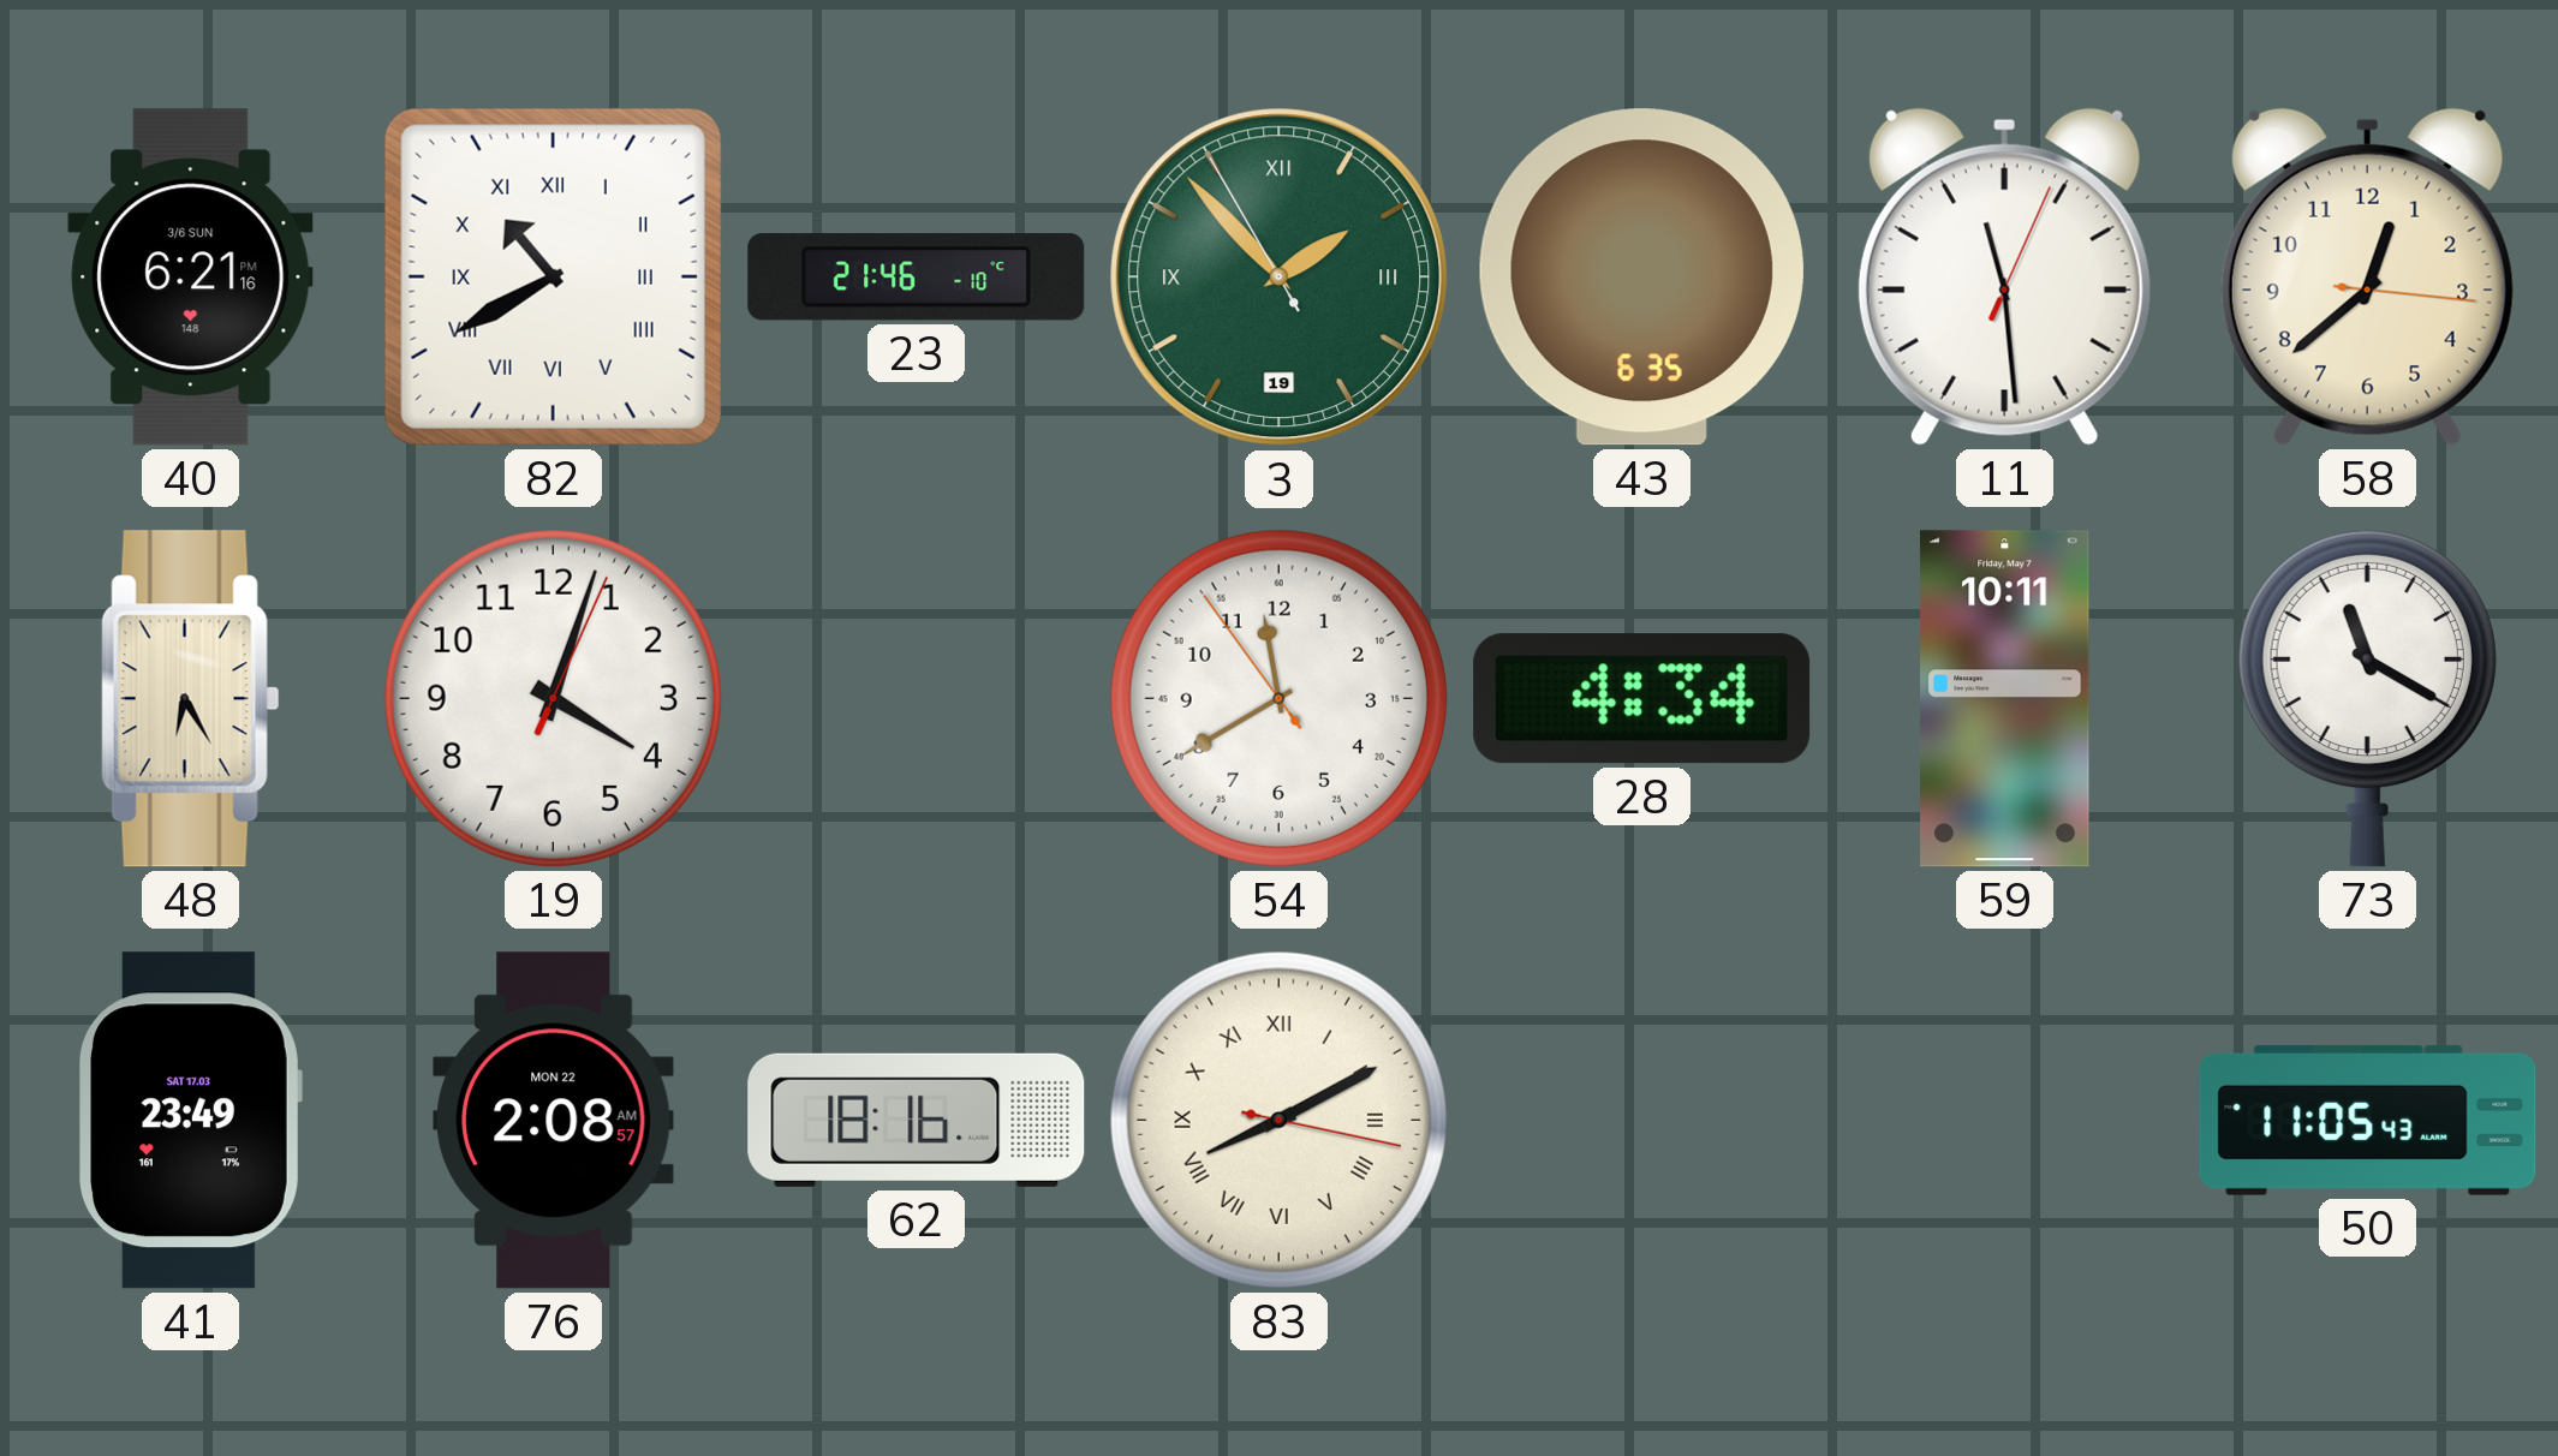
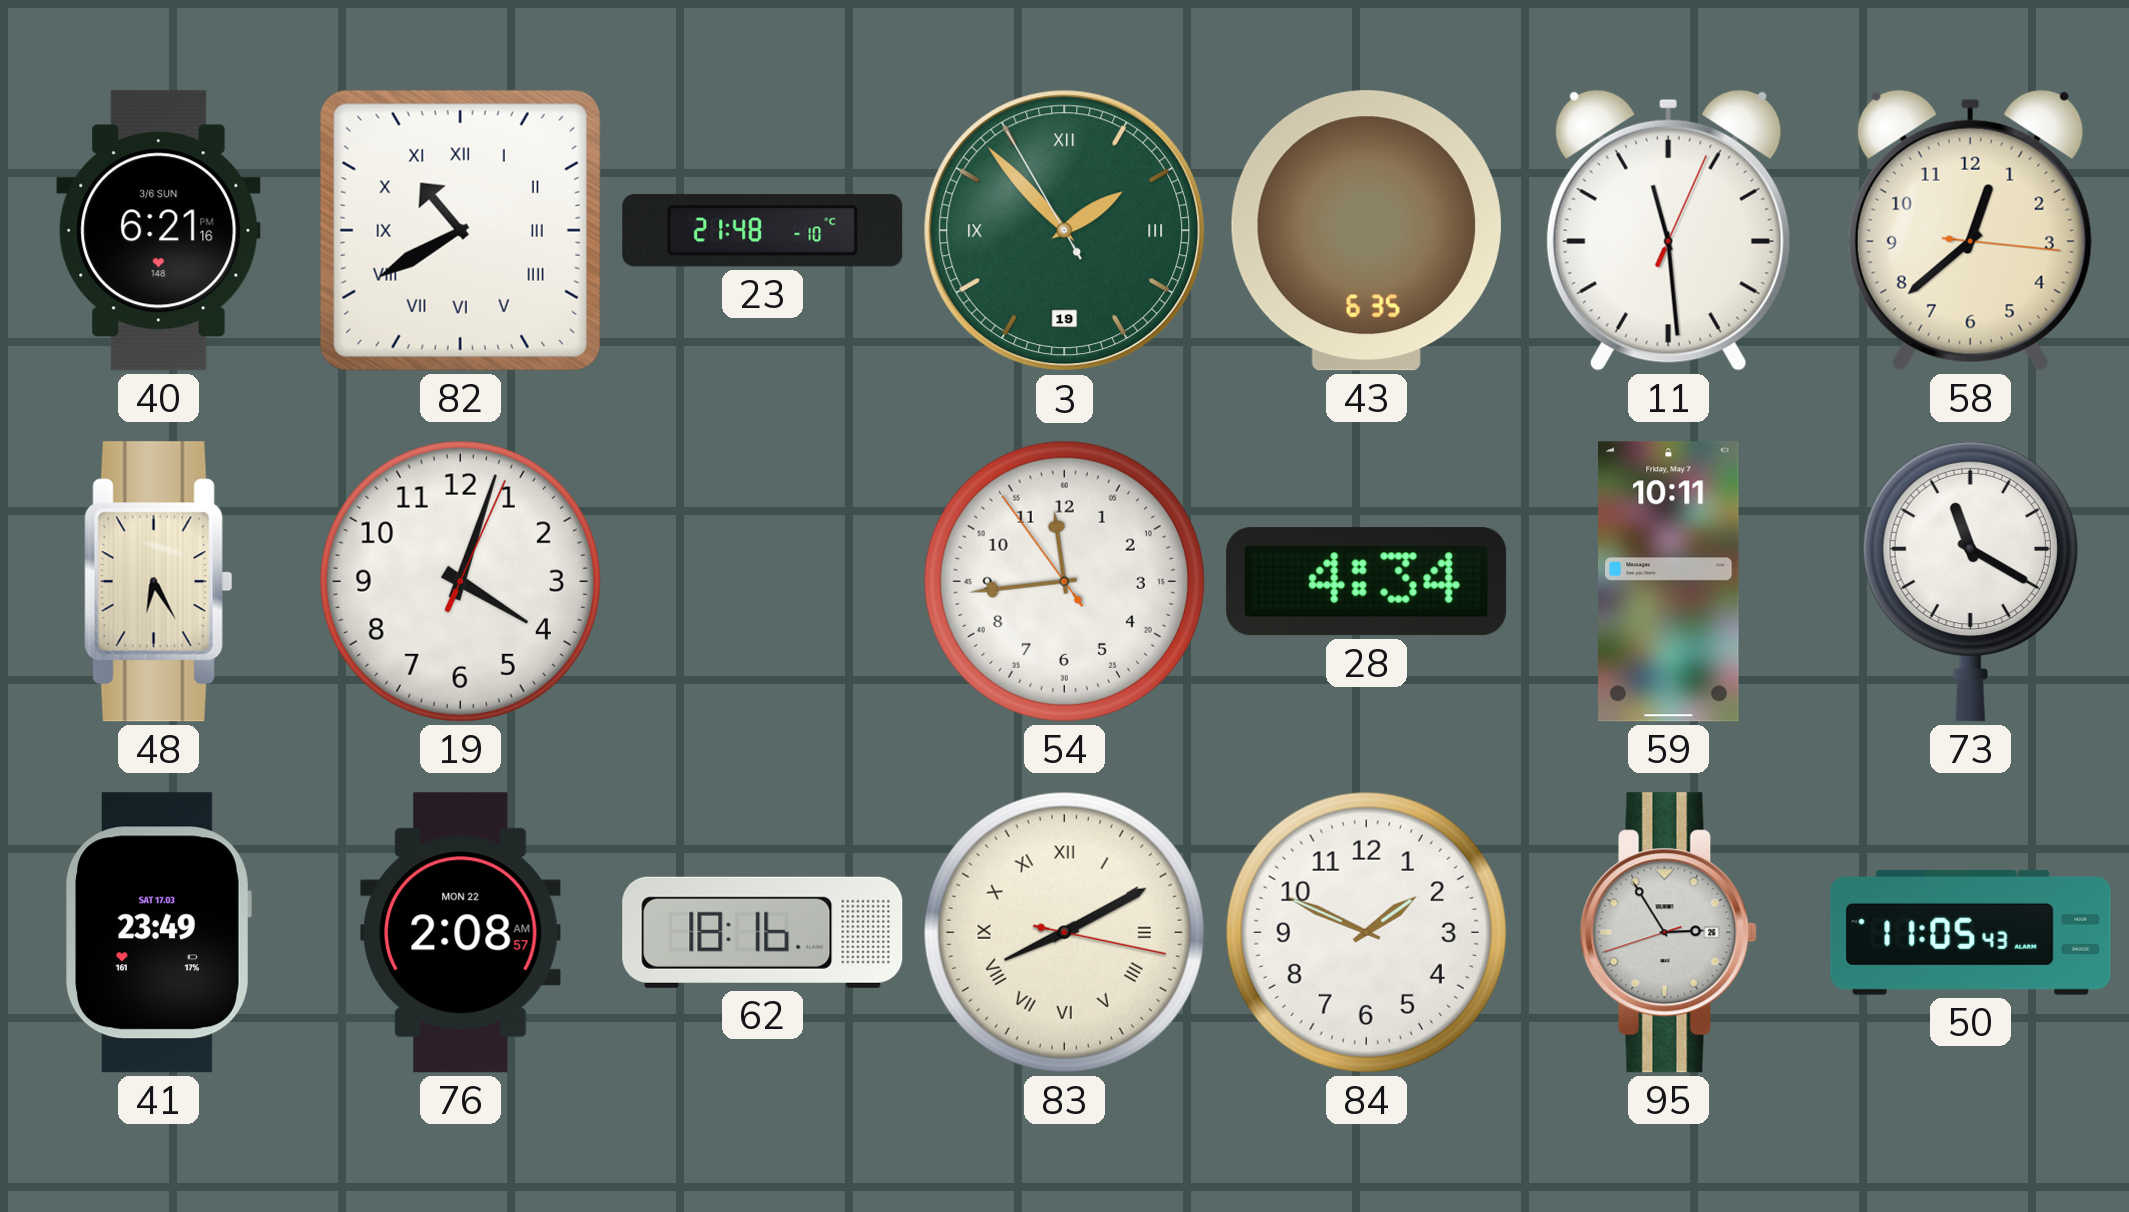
23: 21:46 -> 21:48
54: 11:39 -> 11:43
84: none -> 1:49
95: none -> 2:54
